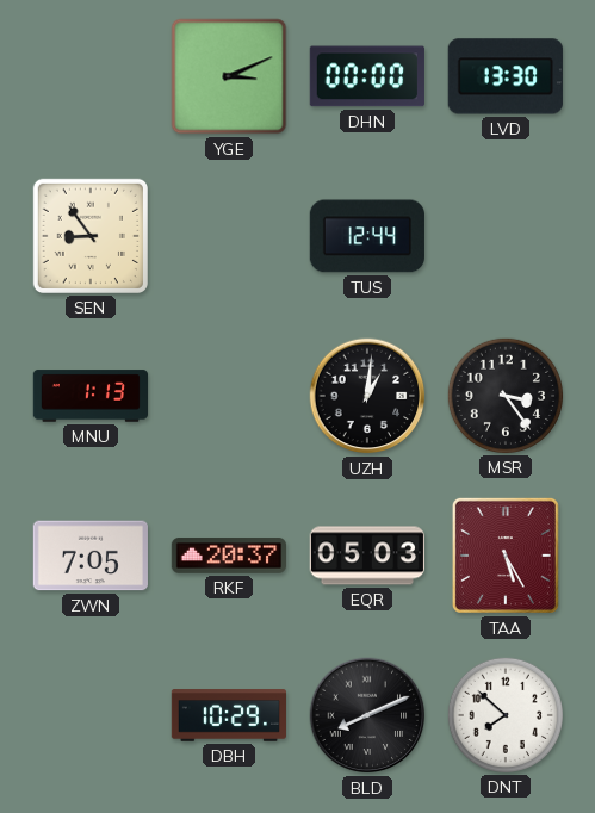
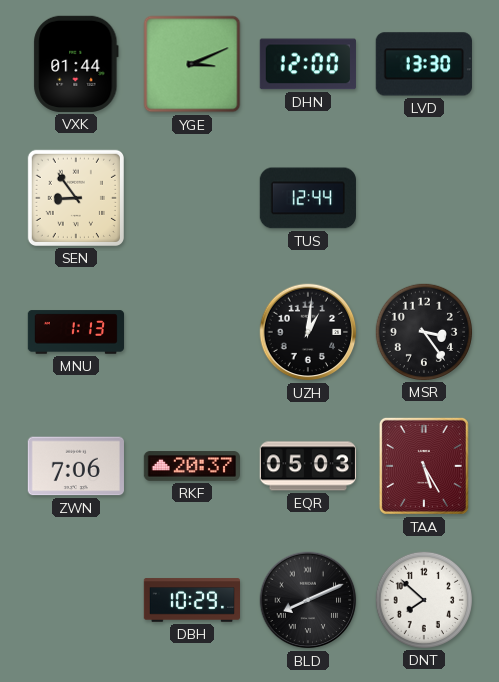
VXK: none -> 01:44
DHN: 00:00 -> 12:00
ZWN: 7:05 -> 7:06
